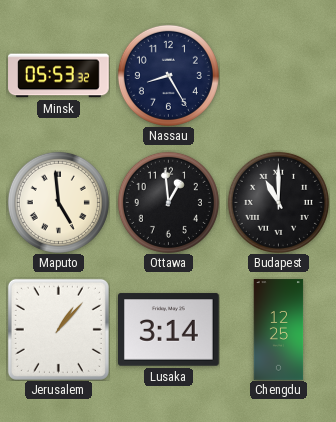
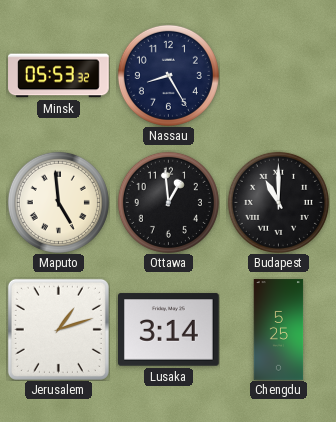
Jerusalem: 1:07 -> 1:12
Chengdu: 12:25 -> 5:25
